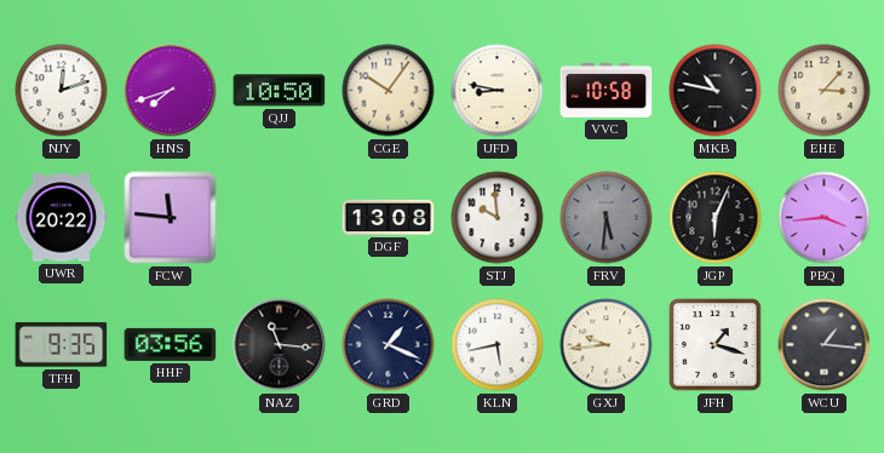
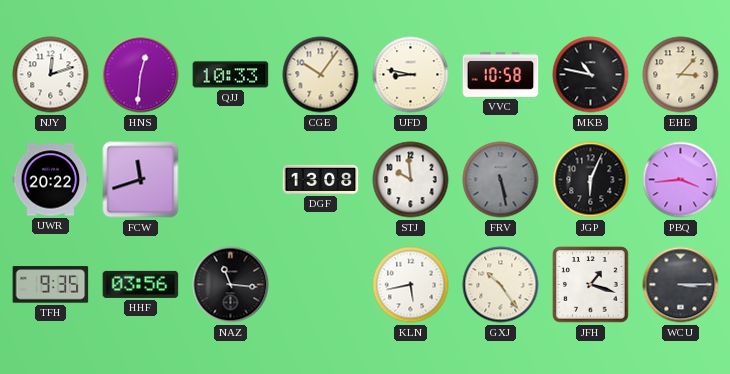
HNS: 7:42 -> 12:31
QJJ: 10:50 -> 10:33
FCW: 11:46 -> 11:42
FRV: 5:31 -> 5:28
GRD: 1:19 -> none
GXJ: 9:44 -> 10:24
WCU: 1:16 -> 3:15
